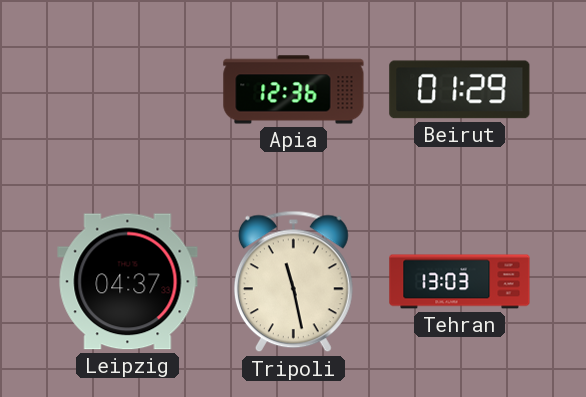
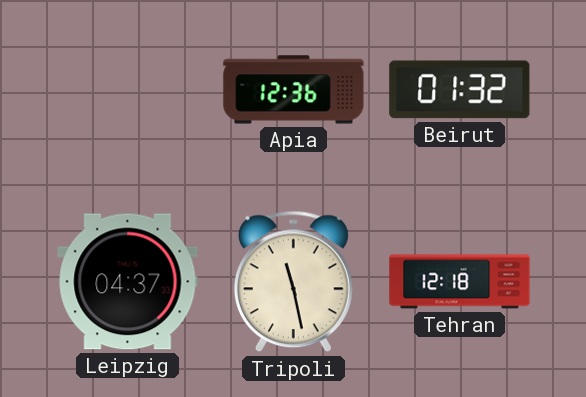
Beirut: 01:29 -> 01:32
Tehran: 13:03 -> 12:18
